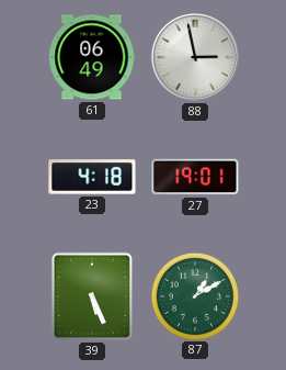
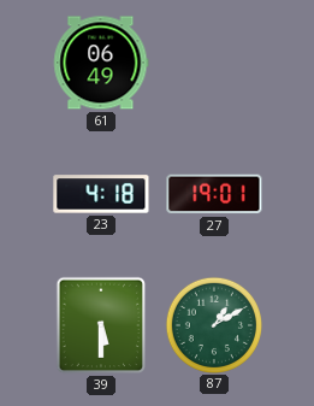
88: 2:58 -> none
39: 5:26 -> 5:30
